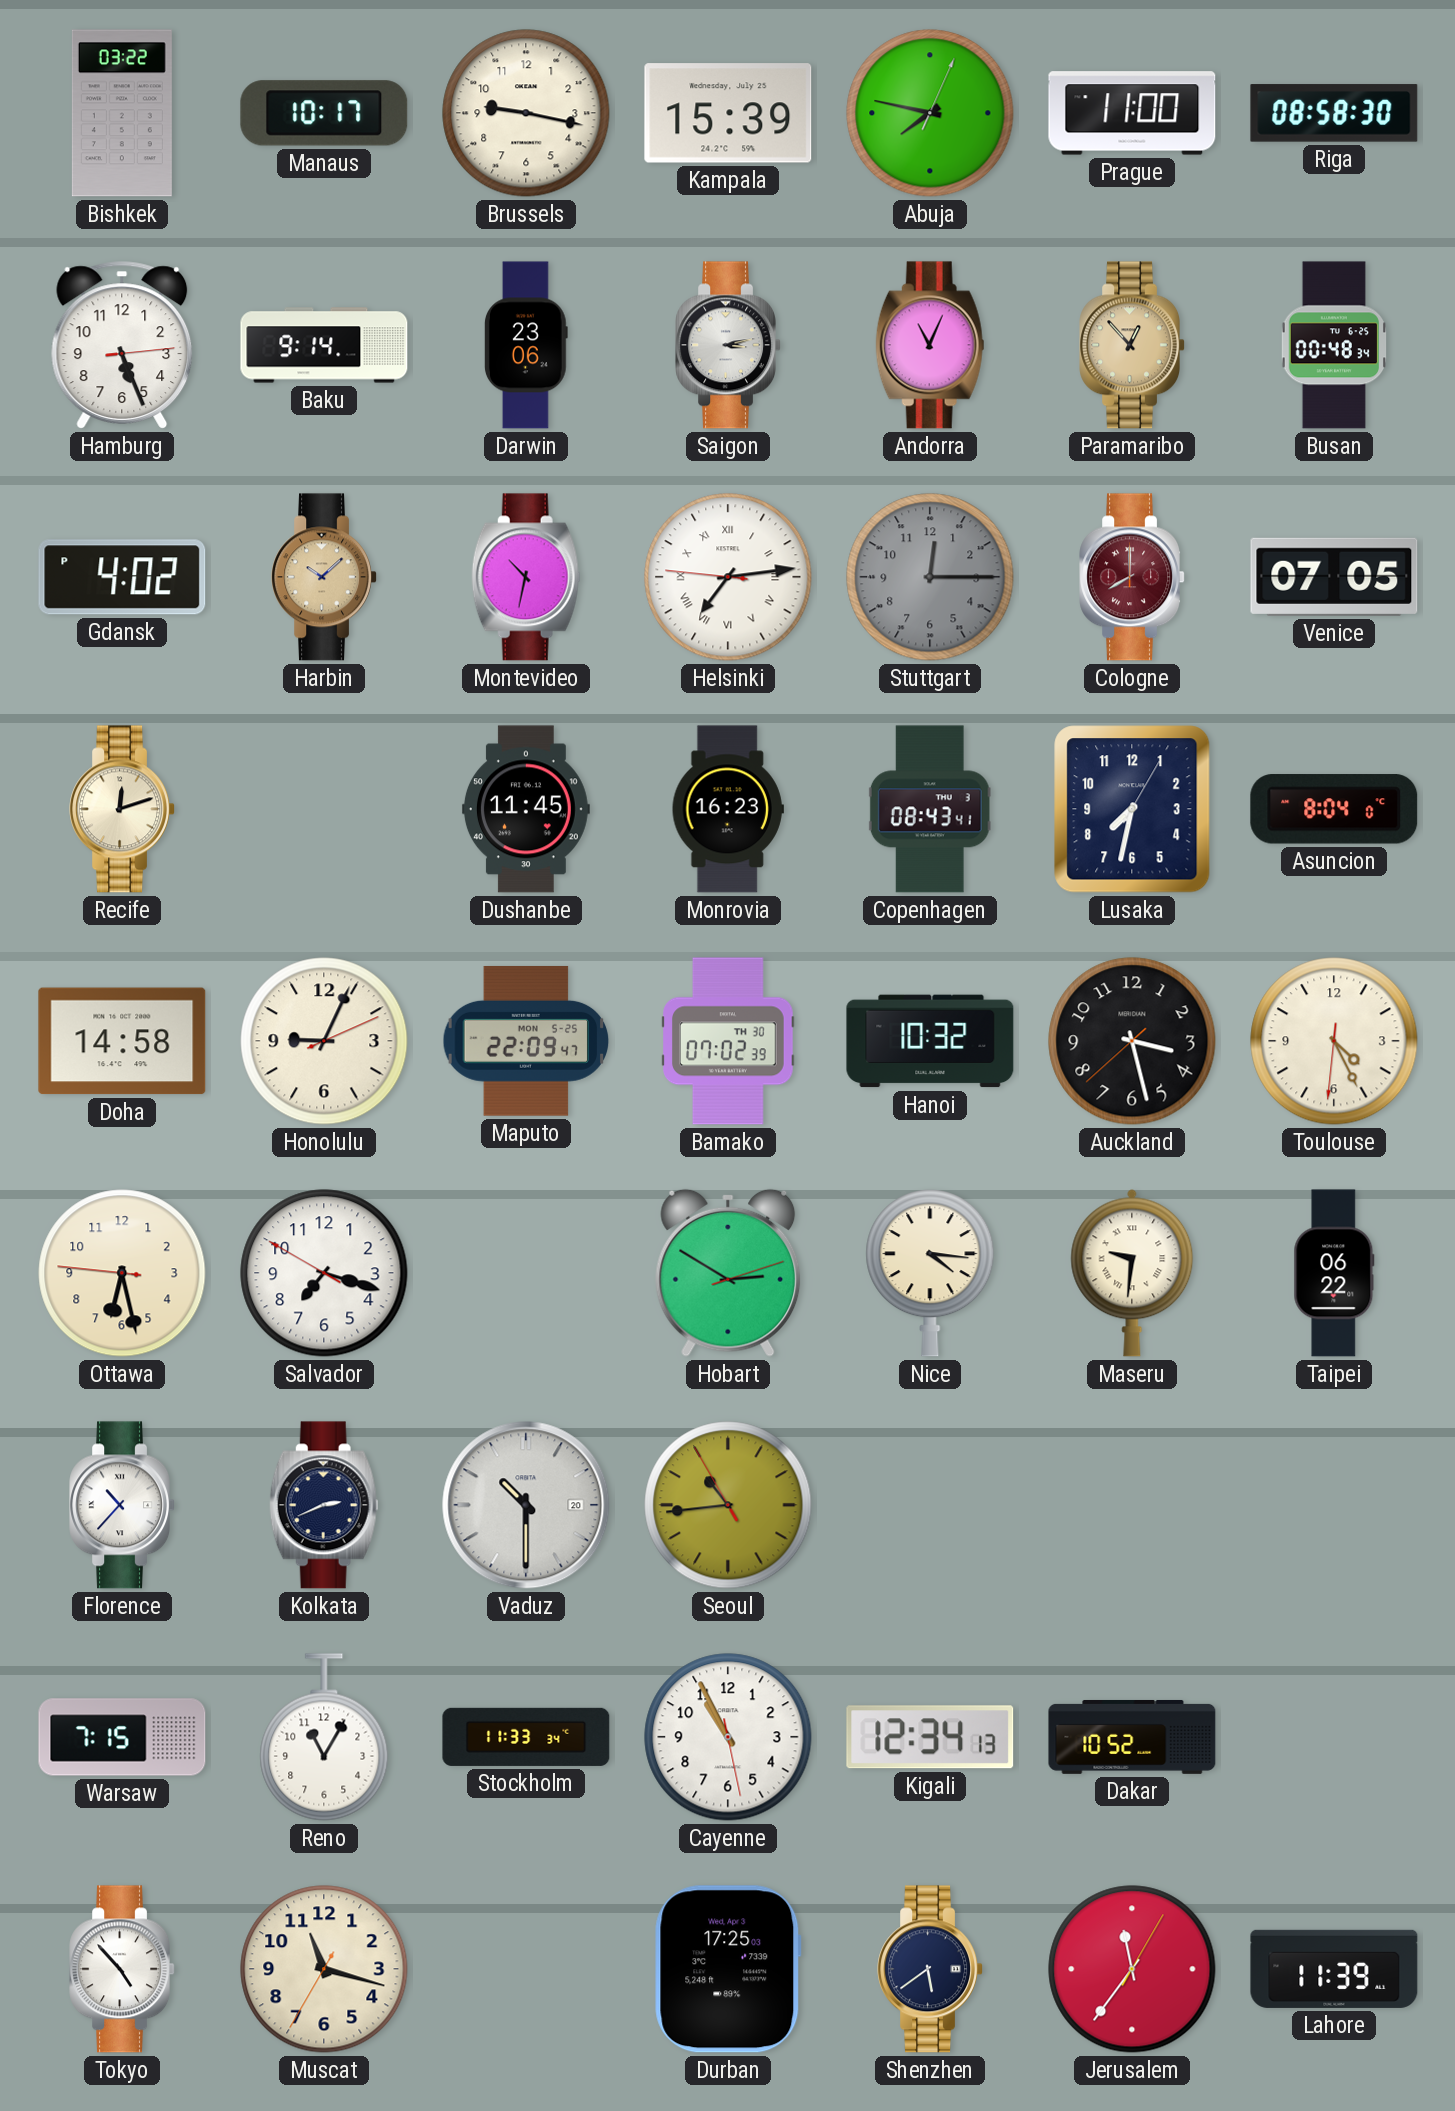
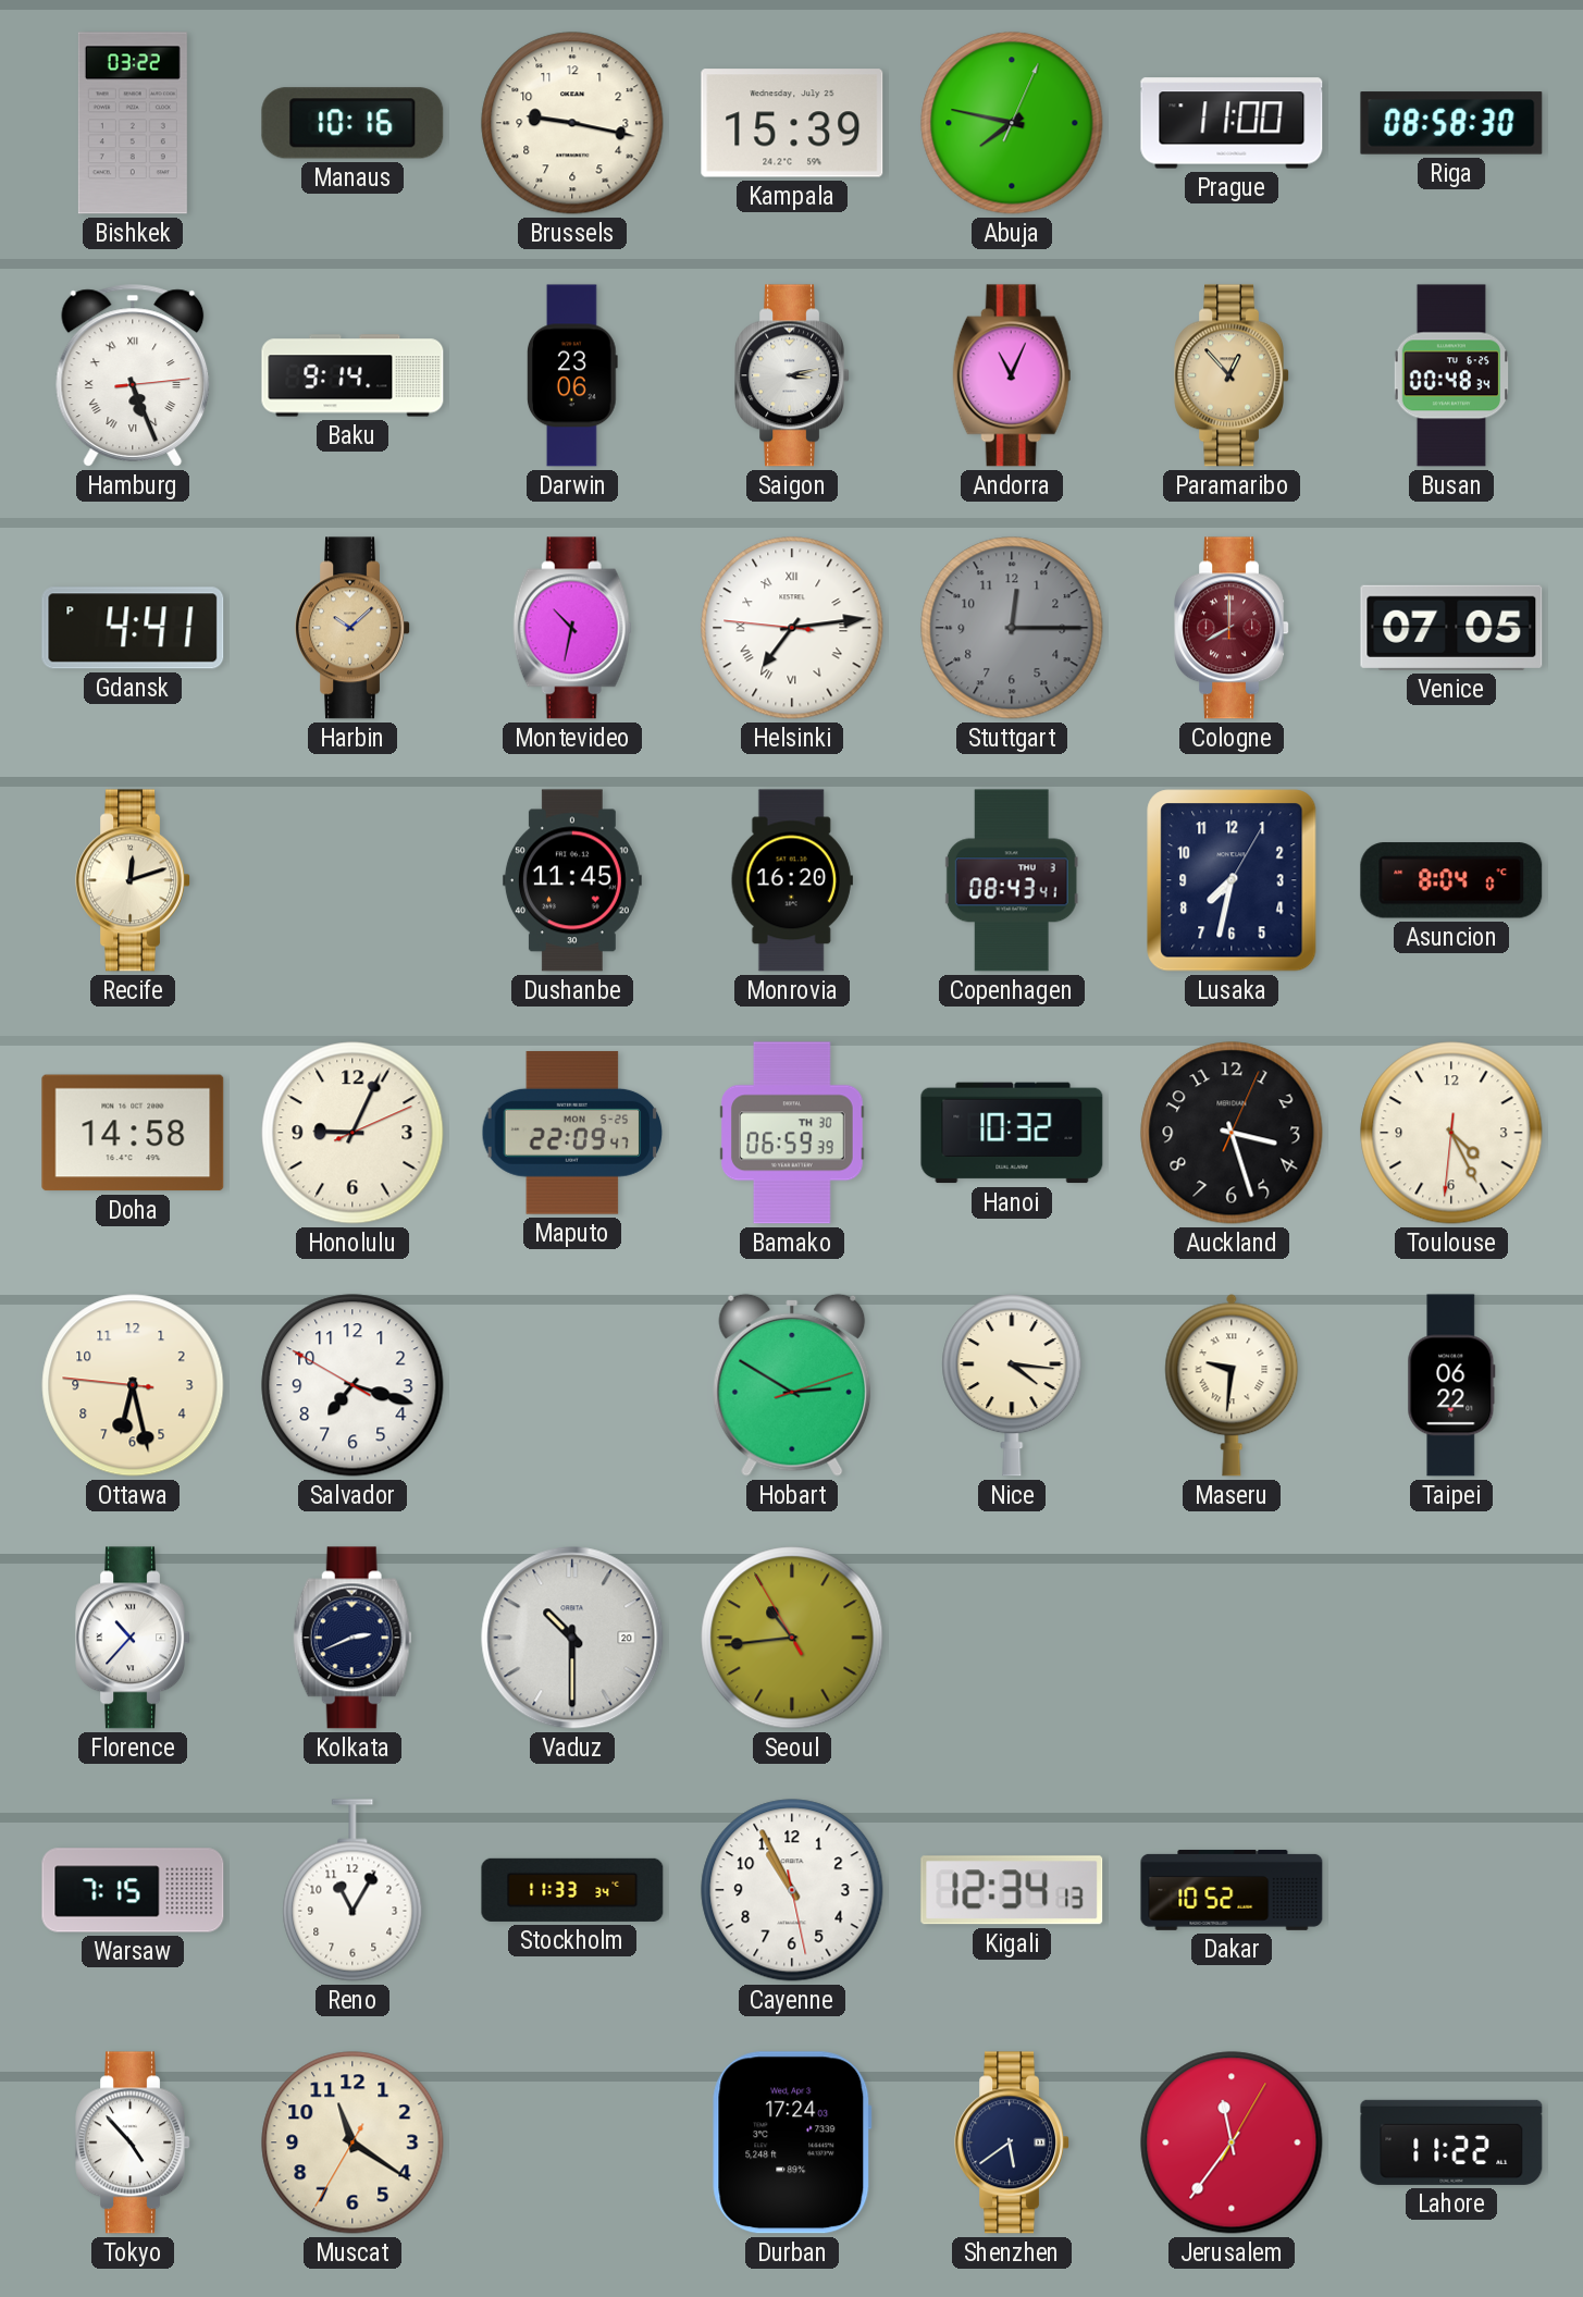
Manaus: 10:17 -> 10:16
Hamburg numerals: Arabic -> Roman
Gdansk: 4:02 -> 4:41
Monrovia: 16:23 -> 16:20
Bamako: 07:02 -> 06:59
Auckland: 3:27:38 -> 3:27:04
Muscat: 11:17 -> 11:20
Durban: 17:25 -> 17:24
Lahore: 11:39 -> 11:22
